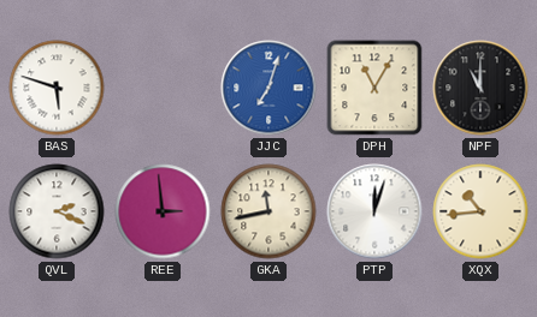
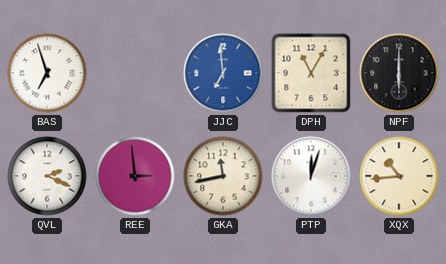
BAS: 5:48 -> 6:57
JJC: 7:03 -> 6:59
NPF: 11:00 -> 6:00
